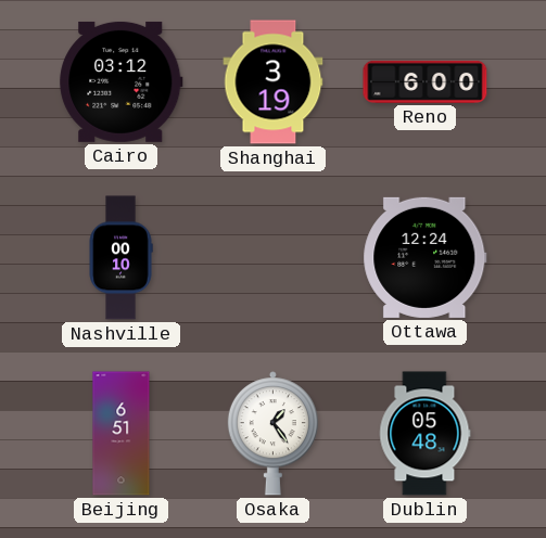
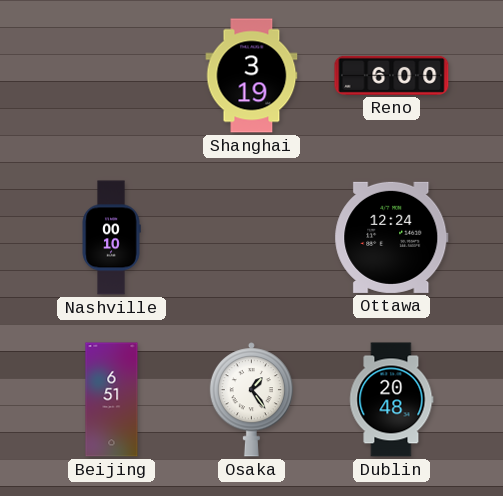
Cairo: 03:12 -> none
Dublin: 05:48 -> 20:48
